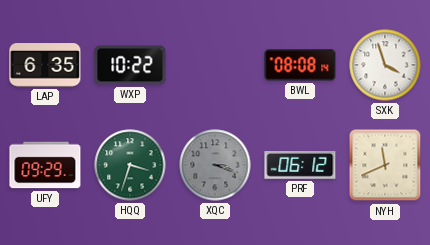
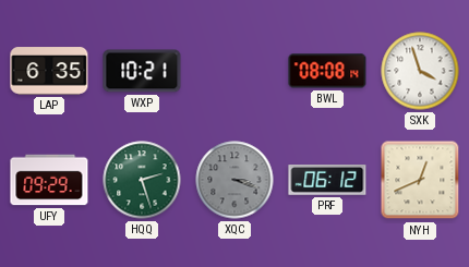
WXP: 10:22 -> 10:21
HQQ: 3:33 -> 2:27
NYH: 11:41 -> 12:41
